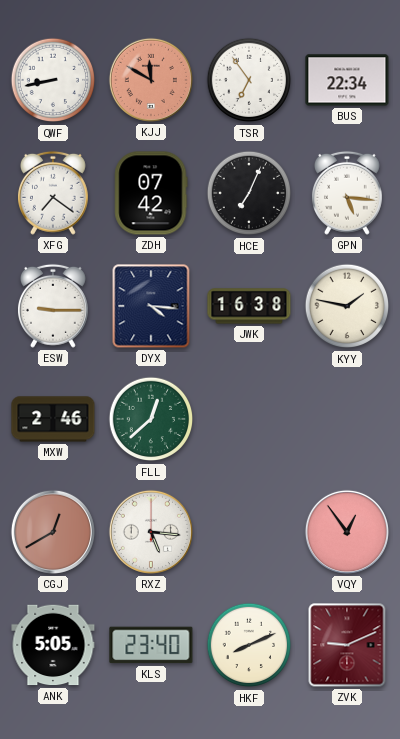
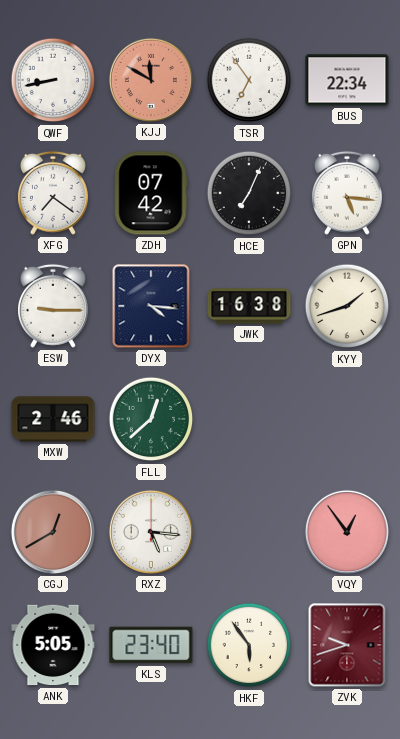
KYY: 1:47 -> 1:42
HKF: 8:11 -> 5:54
ZVK: 9:11 -> 9:42
